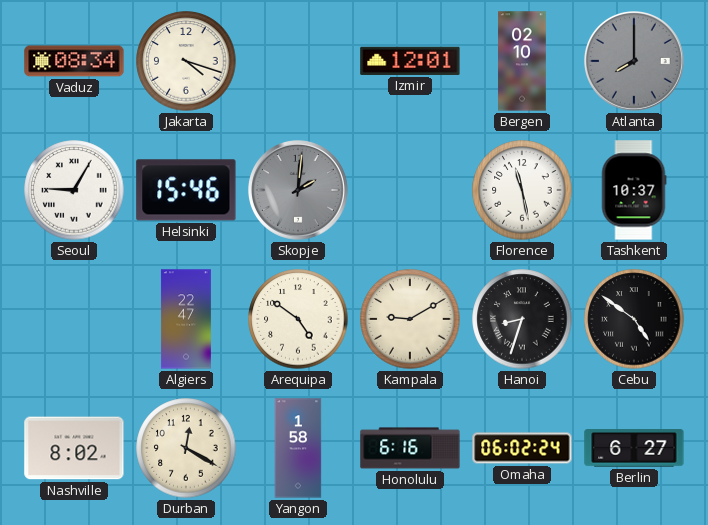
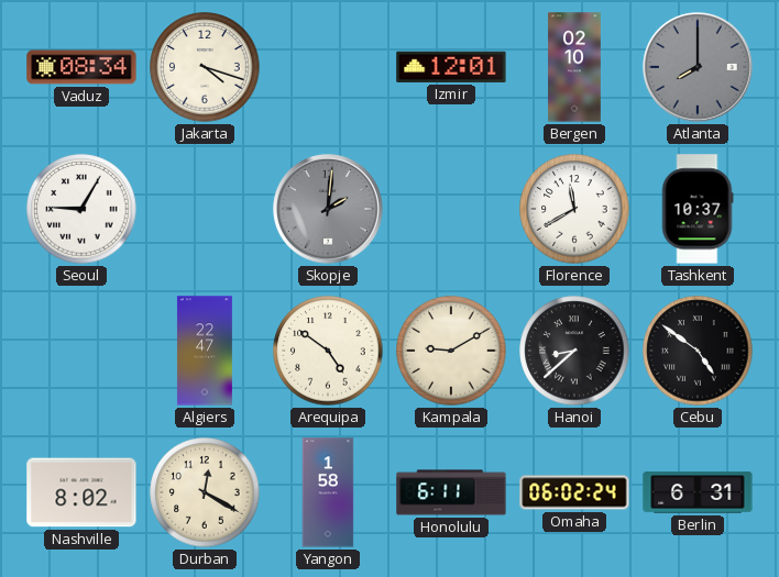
Helsinki: 15:46 -> none
Florence: 11:28 -> 11:40
Hanoi: 8:33 -> 8:38
Honolulu: 6:16 -> 6:11
Berlin: 6:27 -> 6:31
